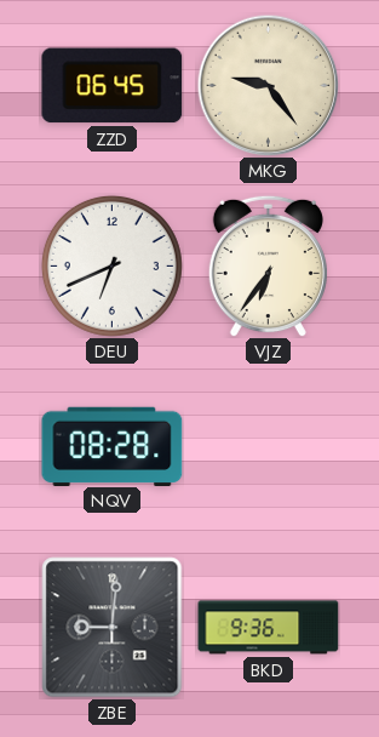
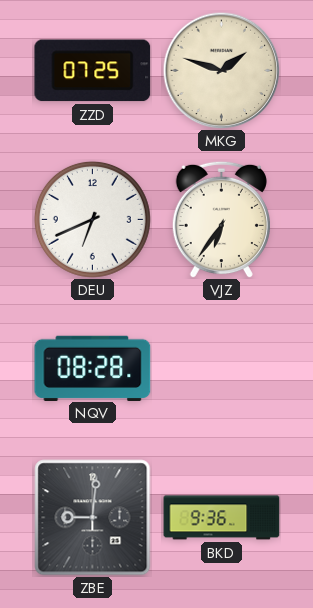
ZZD: 06:45 -> 07:25
MKG: 9:24 -> 1:48
